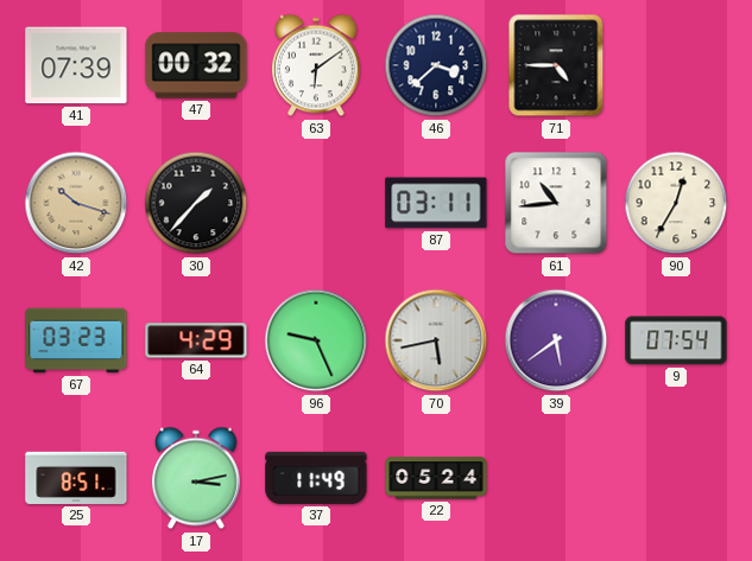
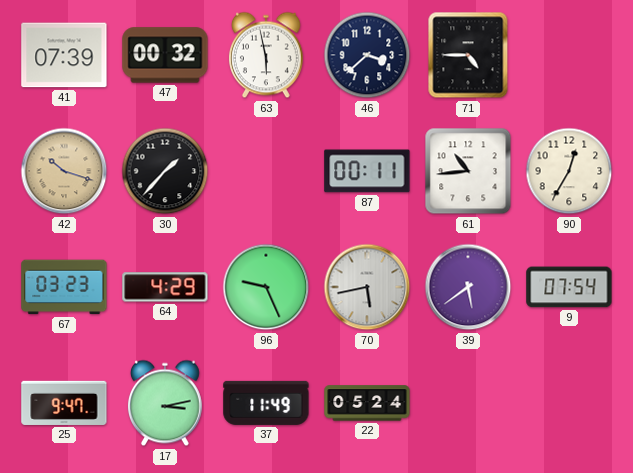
63: 6:09 -> 5:58
87: 03:11 -> 00:11
25: 8:51 -> 9:47
